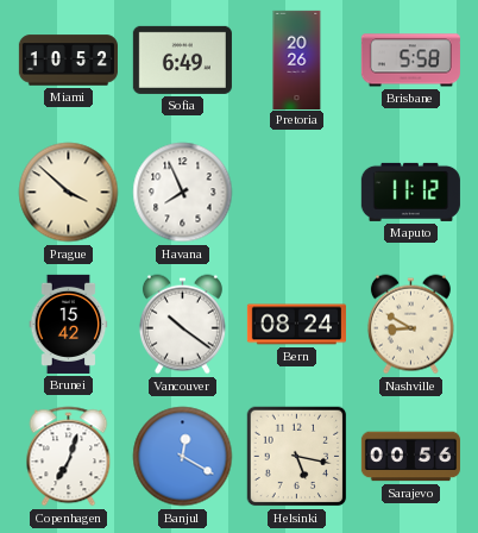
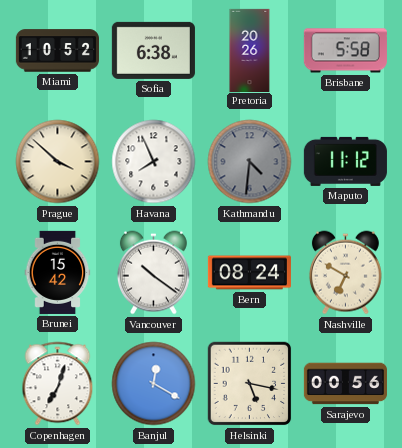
Sofia: 6:49 -> 6:38
Kathmandu: none -> 4:31
Nashville: 8:50 -> 6:50
